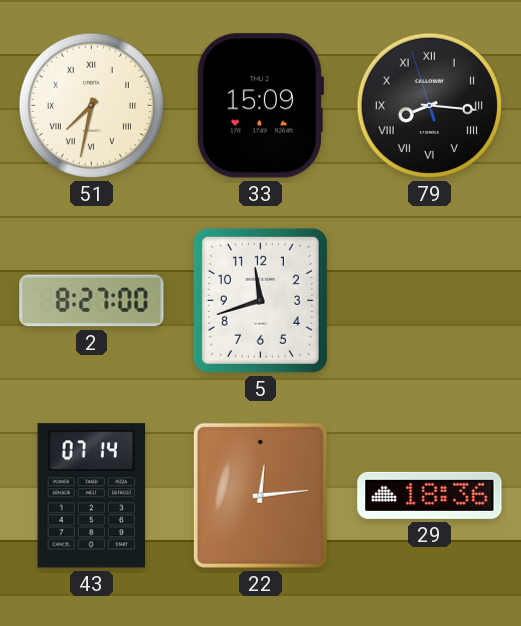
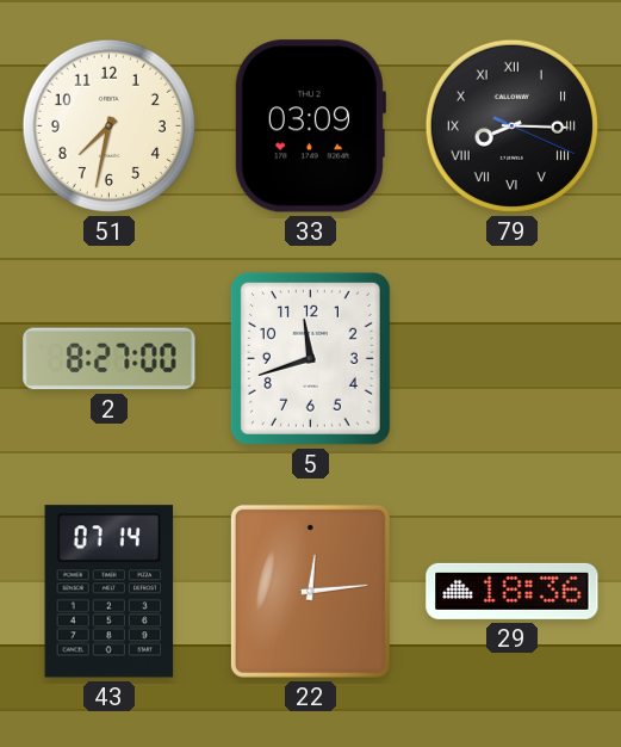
51 numerals: Roman -> Arabic
33: 15:09 -> 03:09
79: 8:15:57 -> 8:15:19
